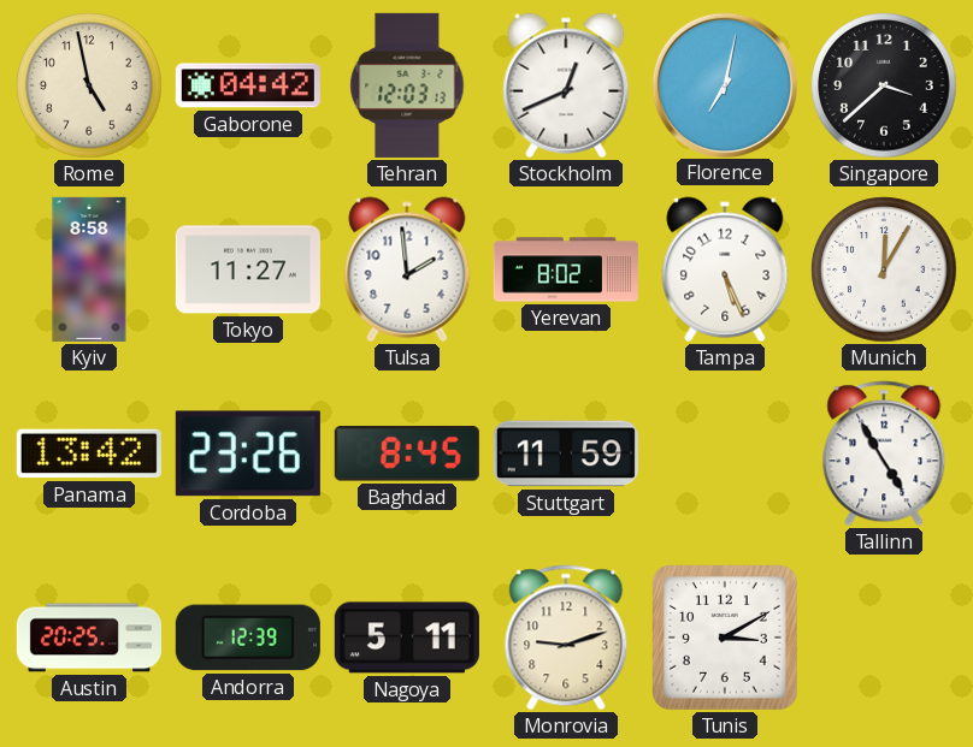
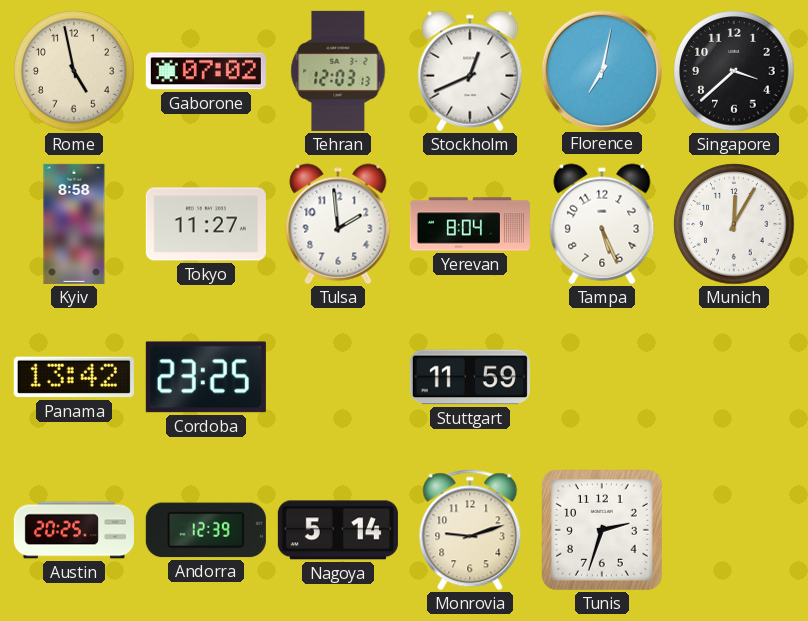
Gaborone: 04:42 -> 07:02
Yerevan: 8:02 -> 8:04
Cordoba: 23:26 -> 23:25
Baghdad: 8:45 -> none
Tallinn: 4:55 -> none
Nagoya: 5:11 -> 5:14
Tunis: 3:10 -> 2:33
